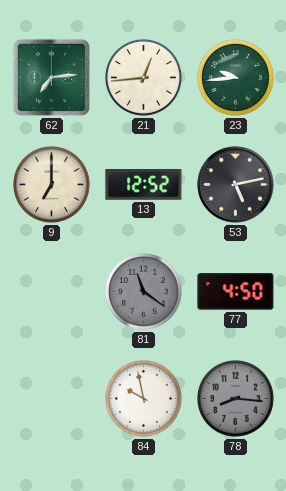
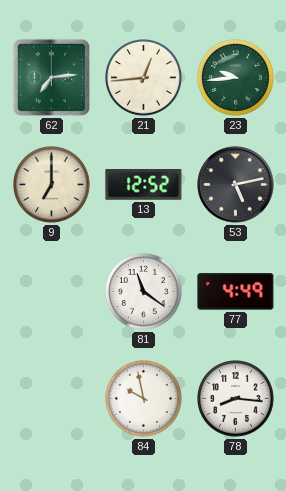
81 dial: grey -> white
77: 4:50 -> 4:49
78 dial: grey -> white
